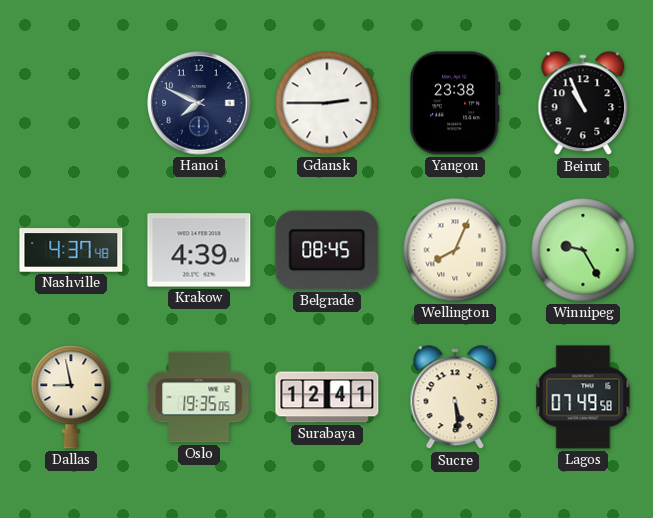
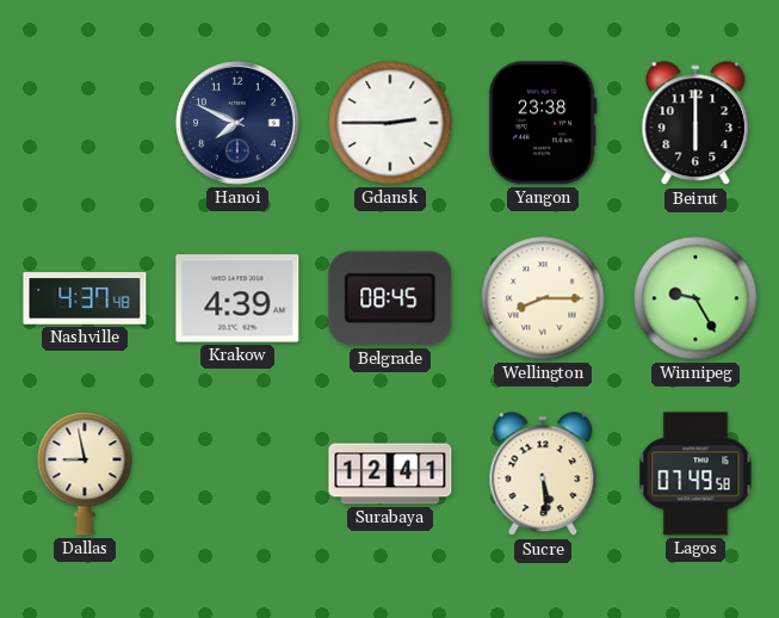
Beirut: 10:56 -> 6:00
Wellington: 8:04 -> 8:15
Oslo: 19:35 -> none
